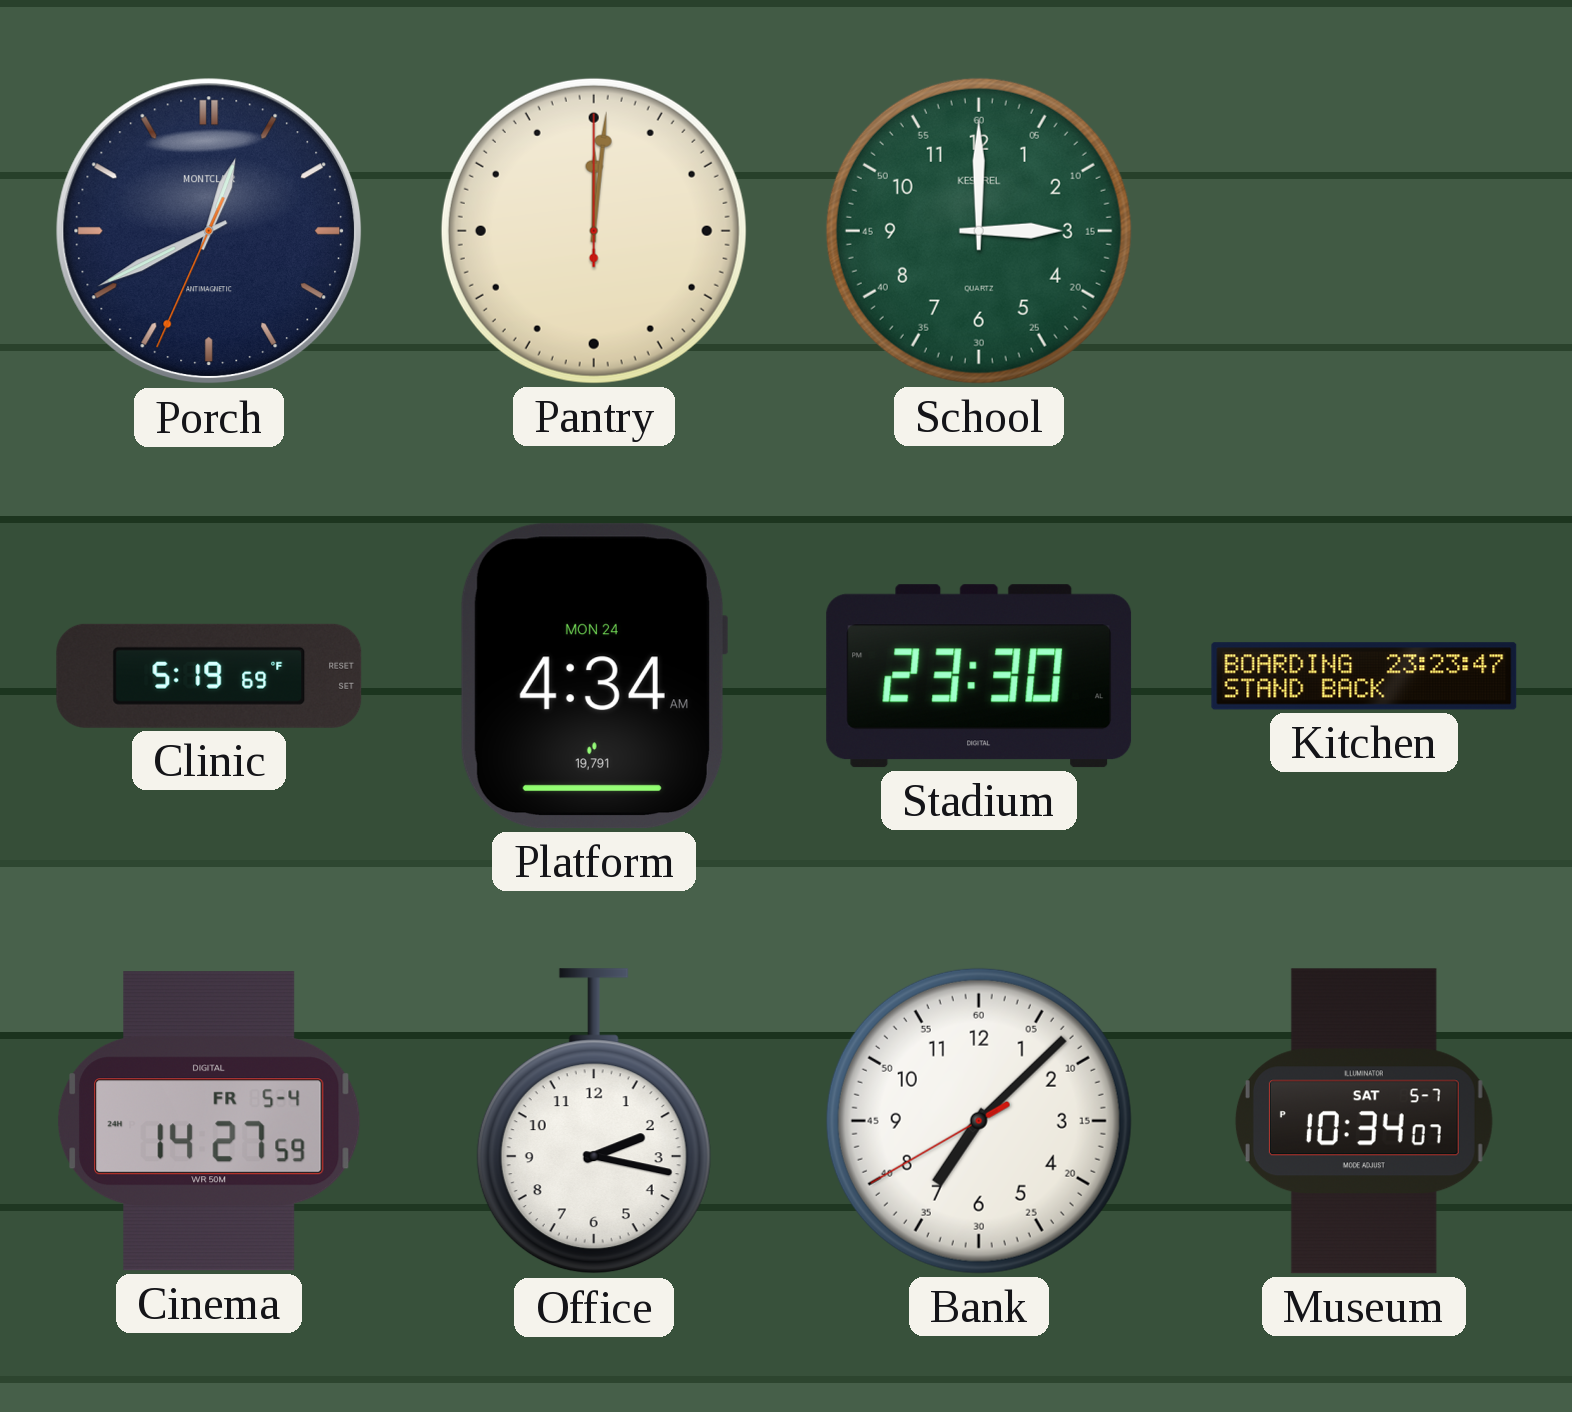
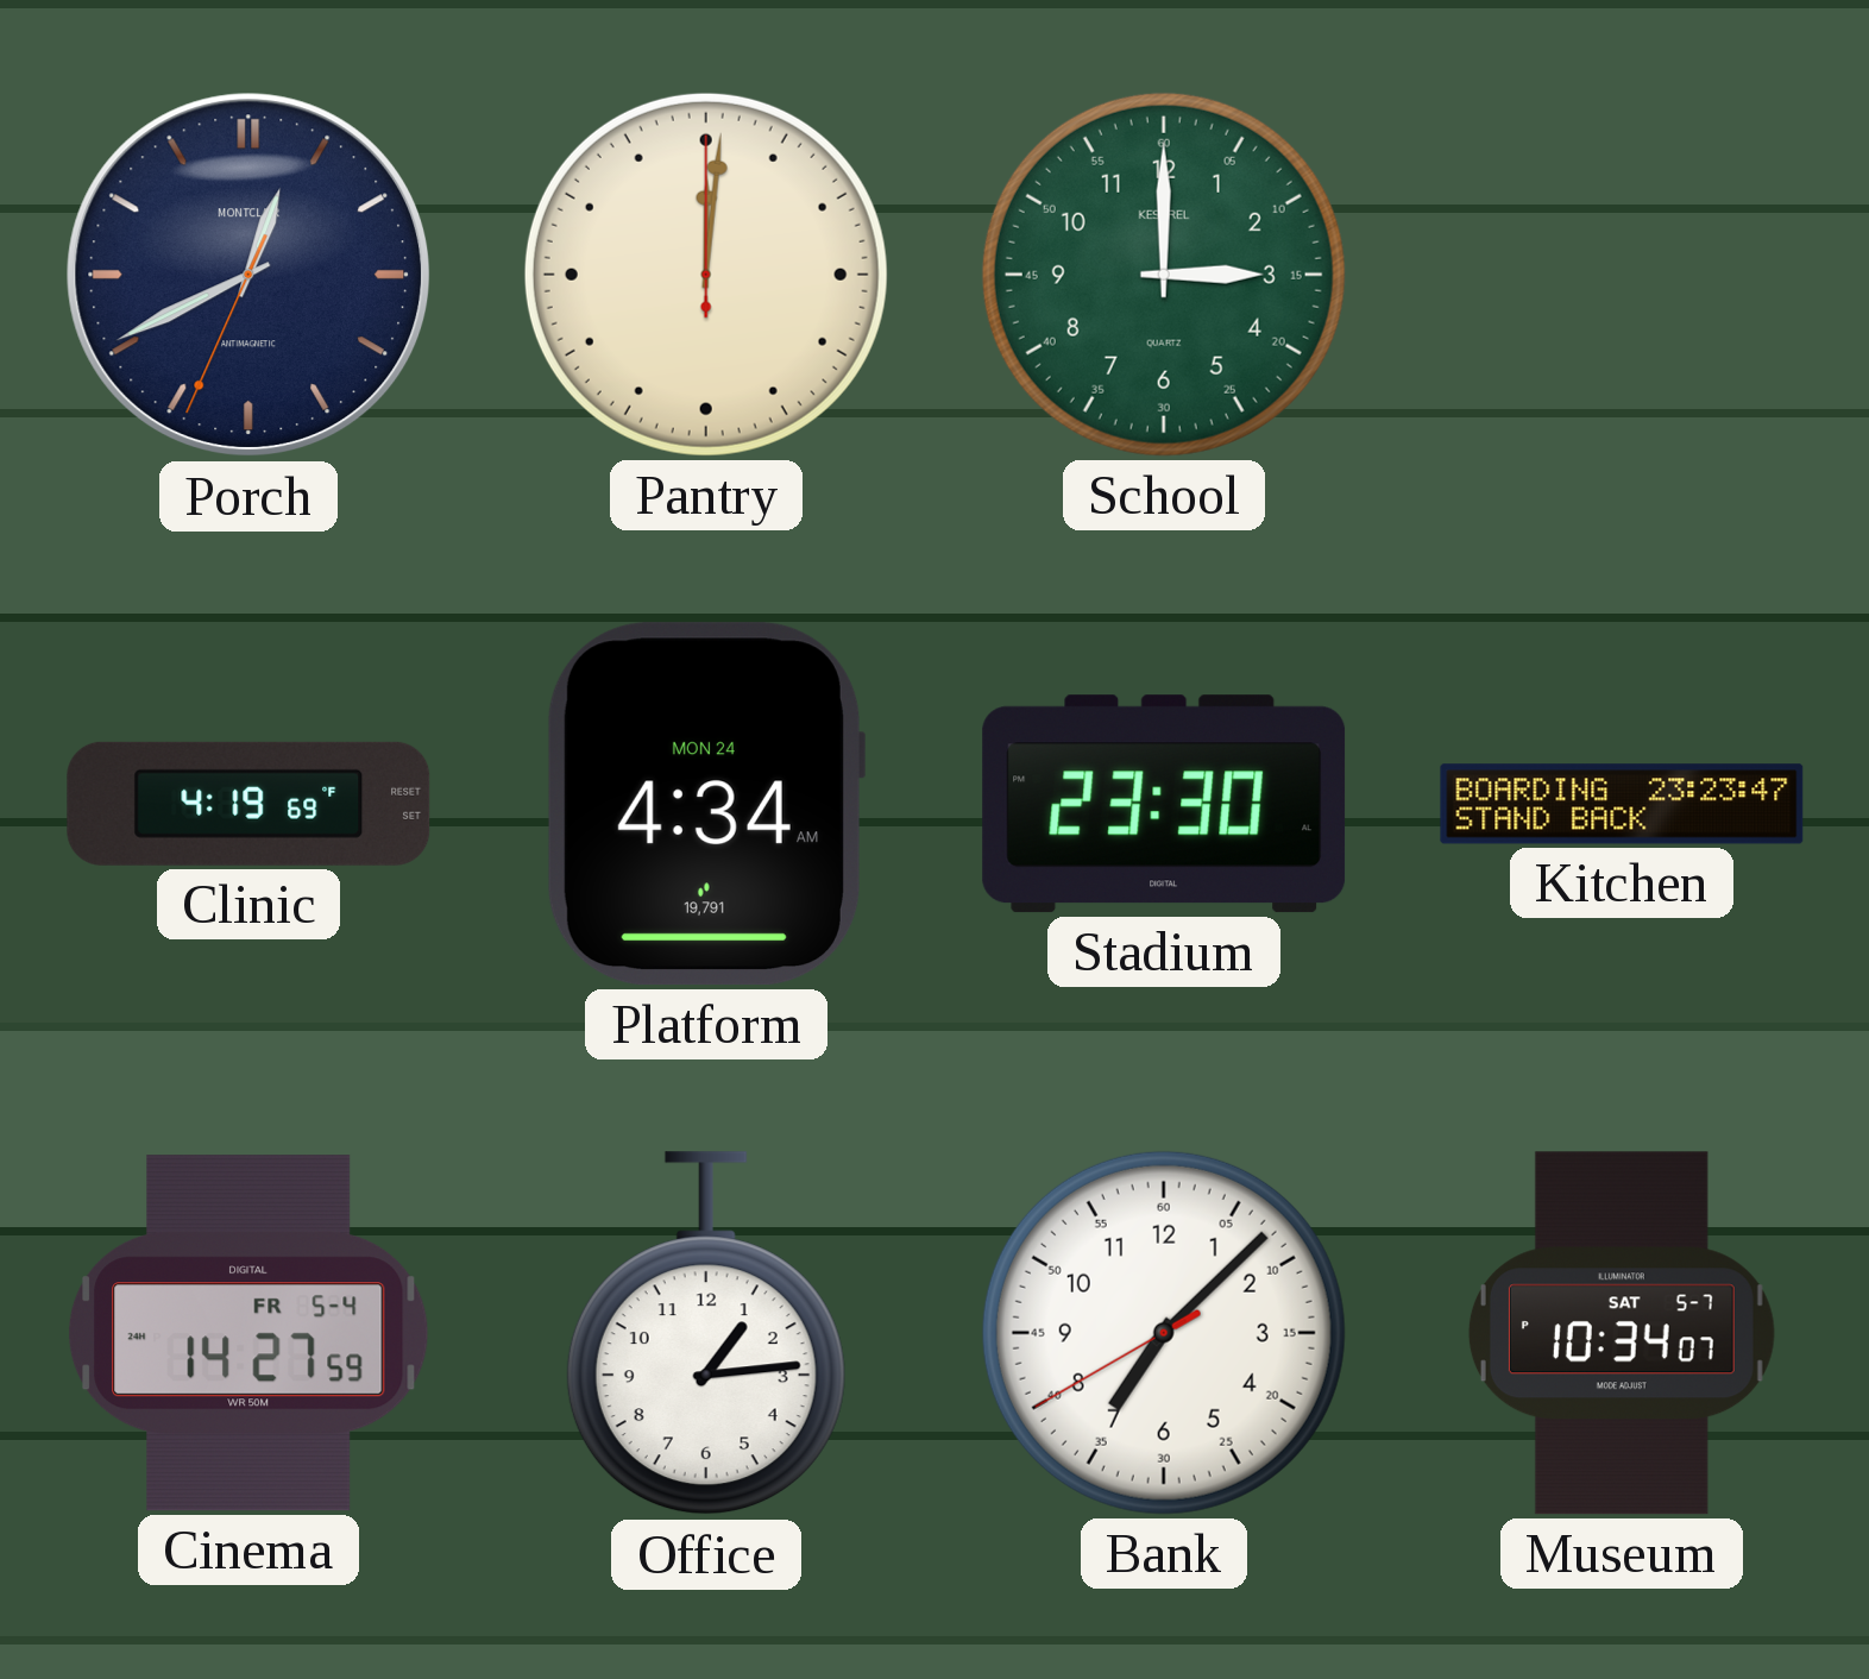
Clinic: 5:19 -> 4:19
Office: 2:17 -> 1:14
